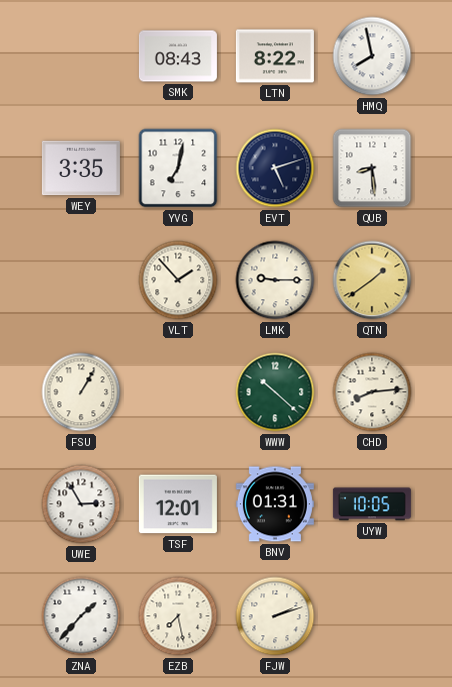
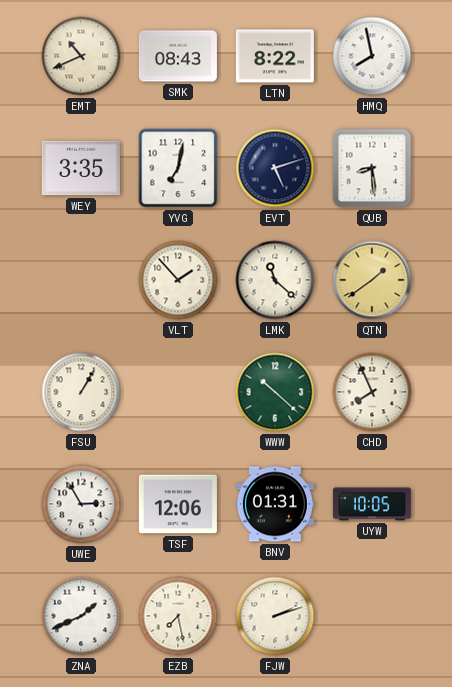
EMT: none -> 10:41
LMK: 9:15 -> 11:22
CHD: 8:14 -> 7:56
TSF: 12:01 -> 12:06
ZNA: 1:37 -> 1:41
